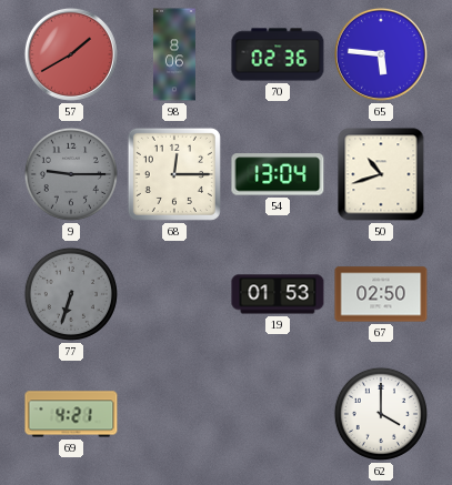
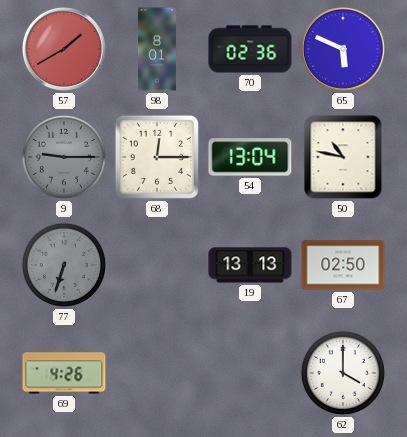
98: 8:06 -> 8:01
65: 5:46 -> 5:49
50: 10:42 -> 10:47
19: 01:53 -> 13:13
69: 4:21 -> 4:26
